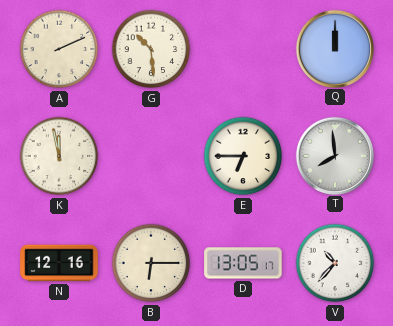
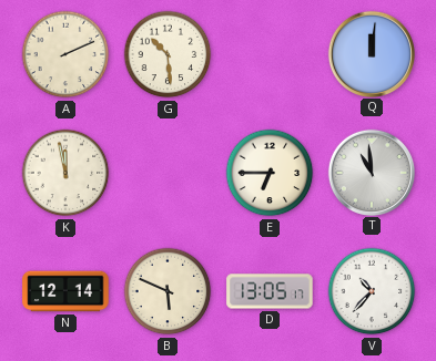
Q: 12:00 -> 12:01
T: 7:59 -> 10:59
N: 12:16 -> 12:14
B: 6:15 -> 5:49
